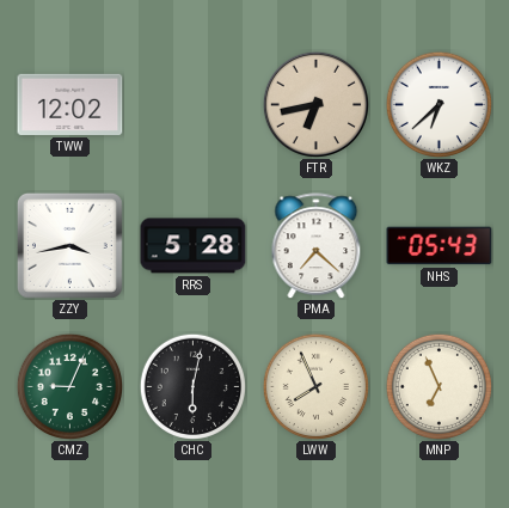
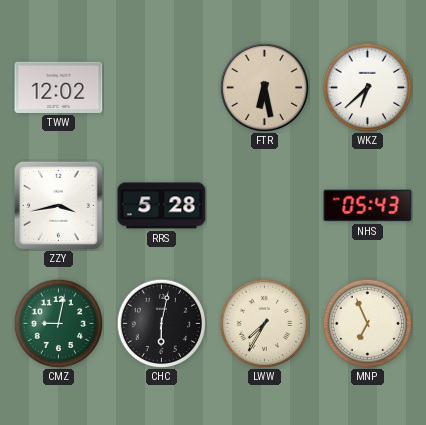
FTR: 6:43 -> 6:28
PMA: 7:22 -> none
CMZ: 9:04 -> 9:02
LWW: 7:56 -> 7:35
